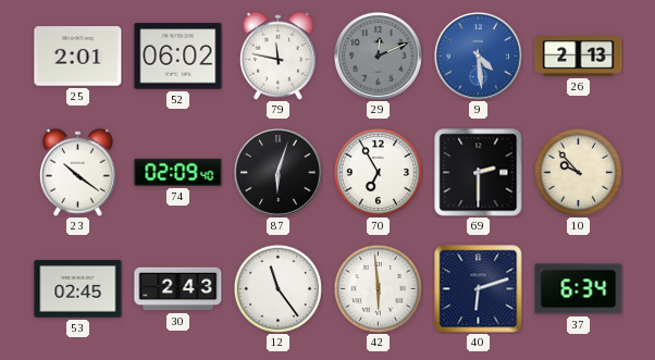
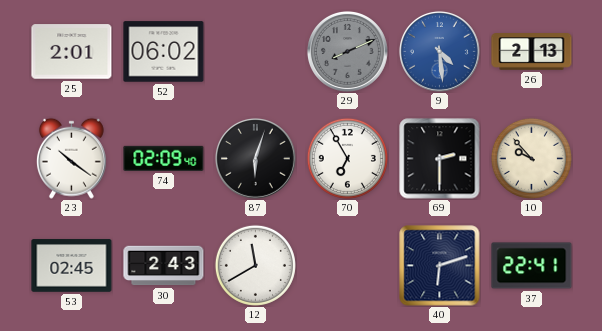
79: 11:47 -> none
29: 12:11 -> 8:11
12: 11:24 -> 11:40
42: 5:59 -> none
37: 6:34 -> 22:41
